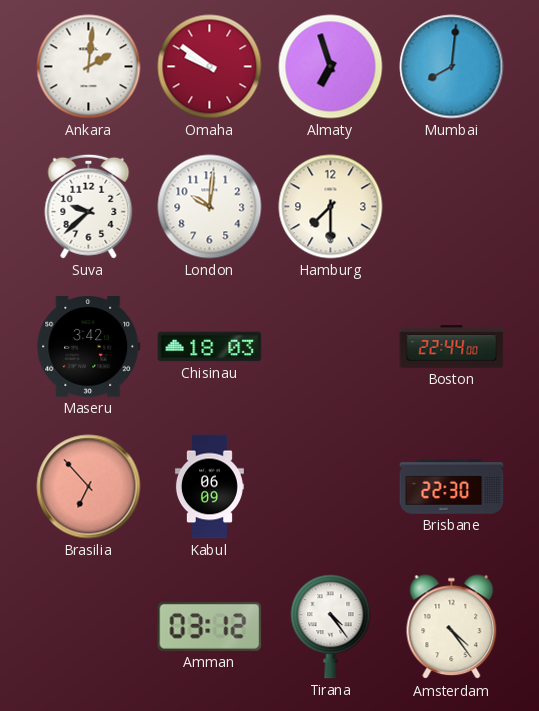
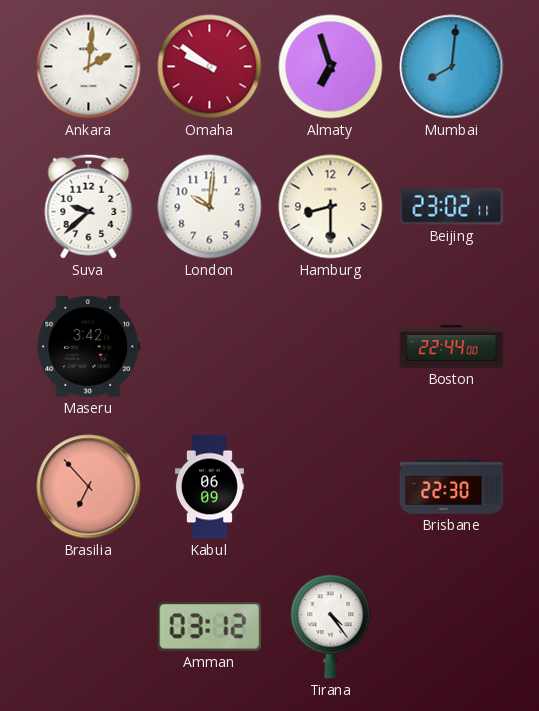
Hamburg: 7:30 -> 8:30
Beijing: none -> 23:02
Chisinau: 18:03 -> none
Amsterdam: 4:24 -> none
